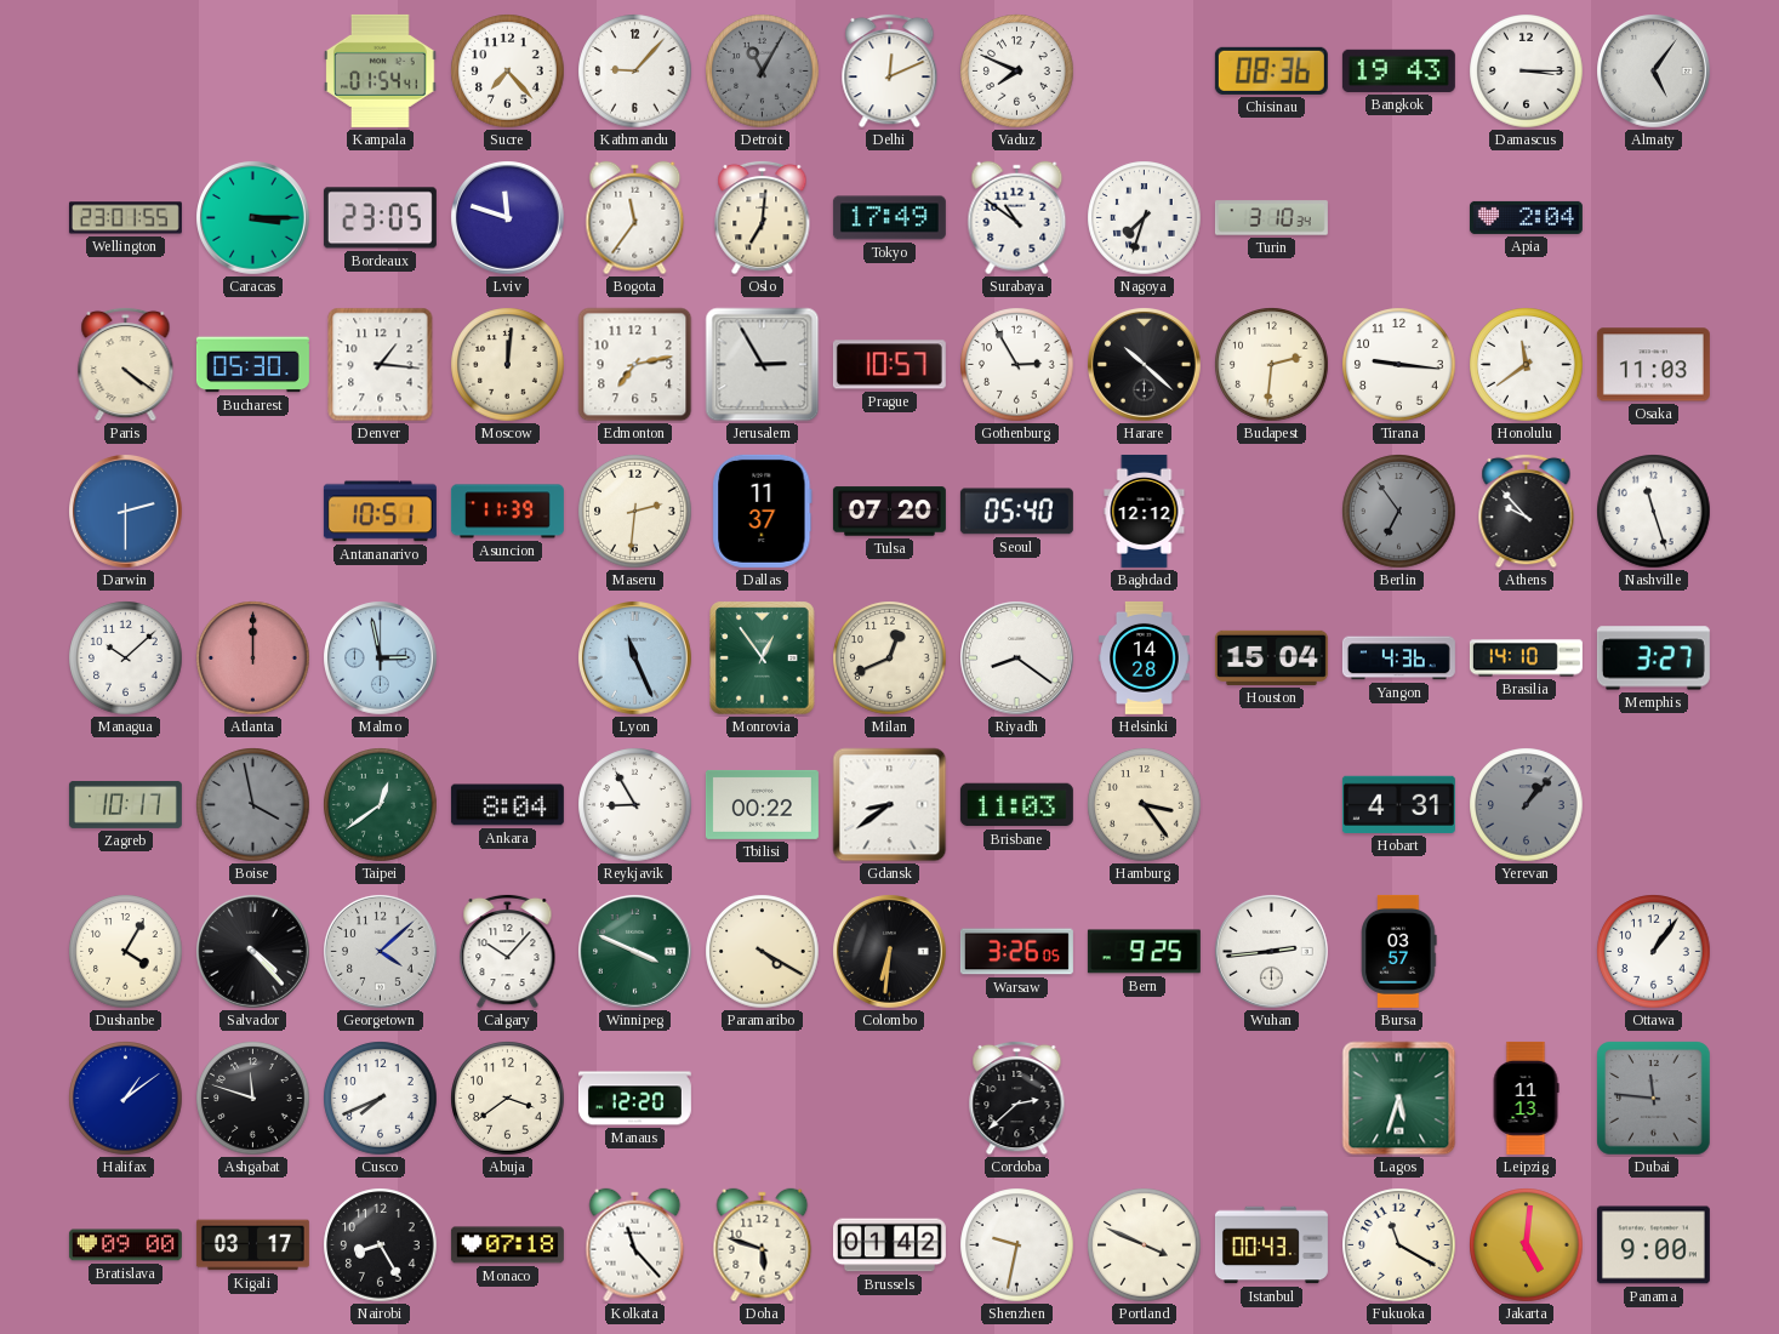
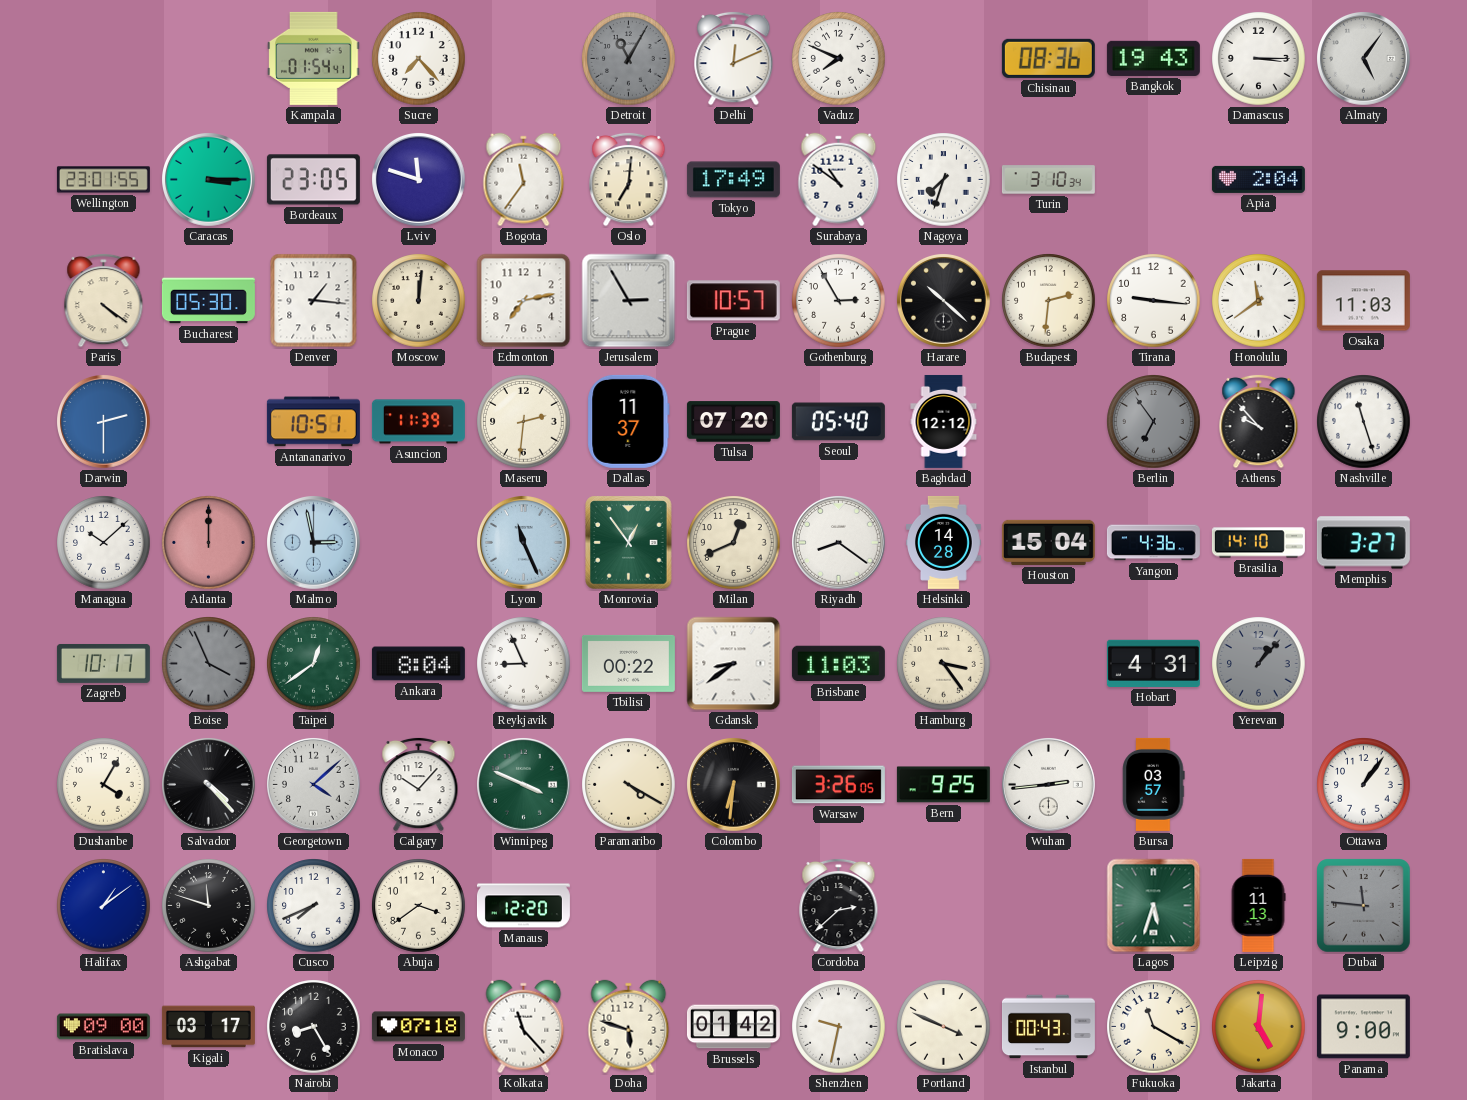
Kathmandu: 9:07 -> none
Boise: 3:58 -> 3:56
Reykjavik: 8:55 -> 8:56
